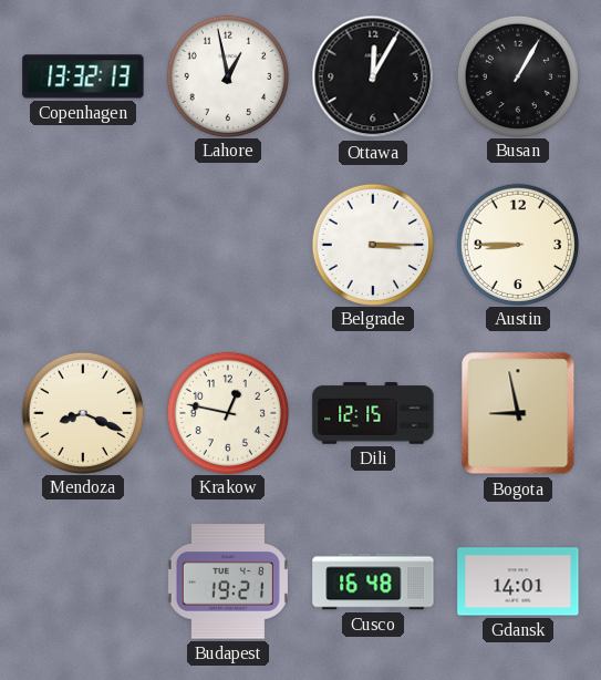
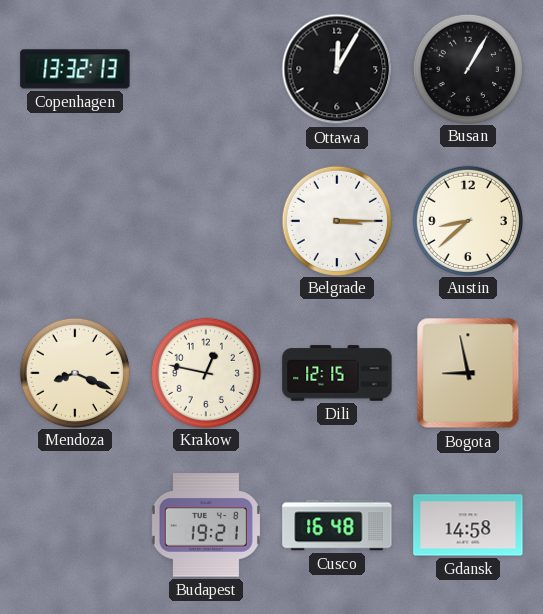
Lahore: 12:58 -> none
Austin: 8:45 -> 8:38
Gdansk: 14:01 -> 14:58
